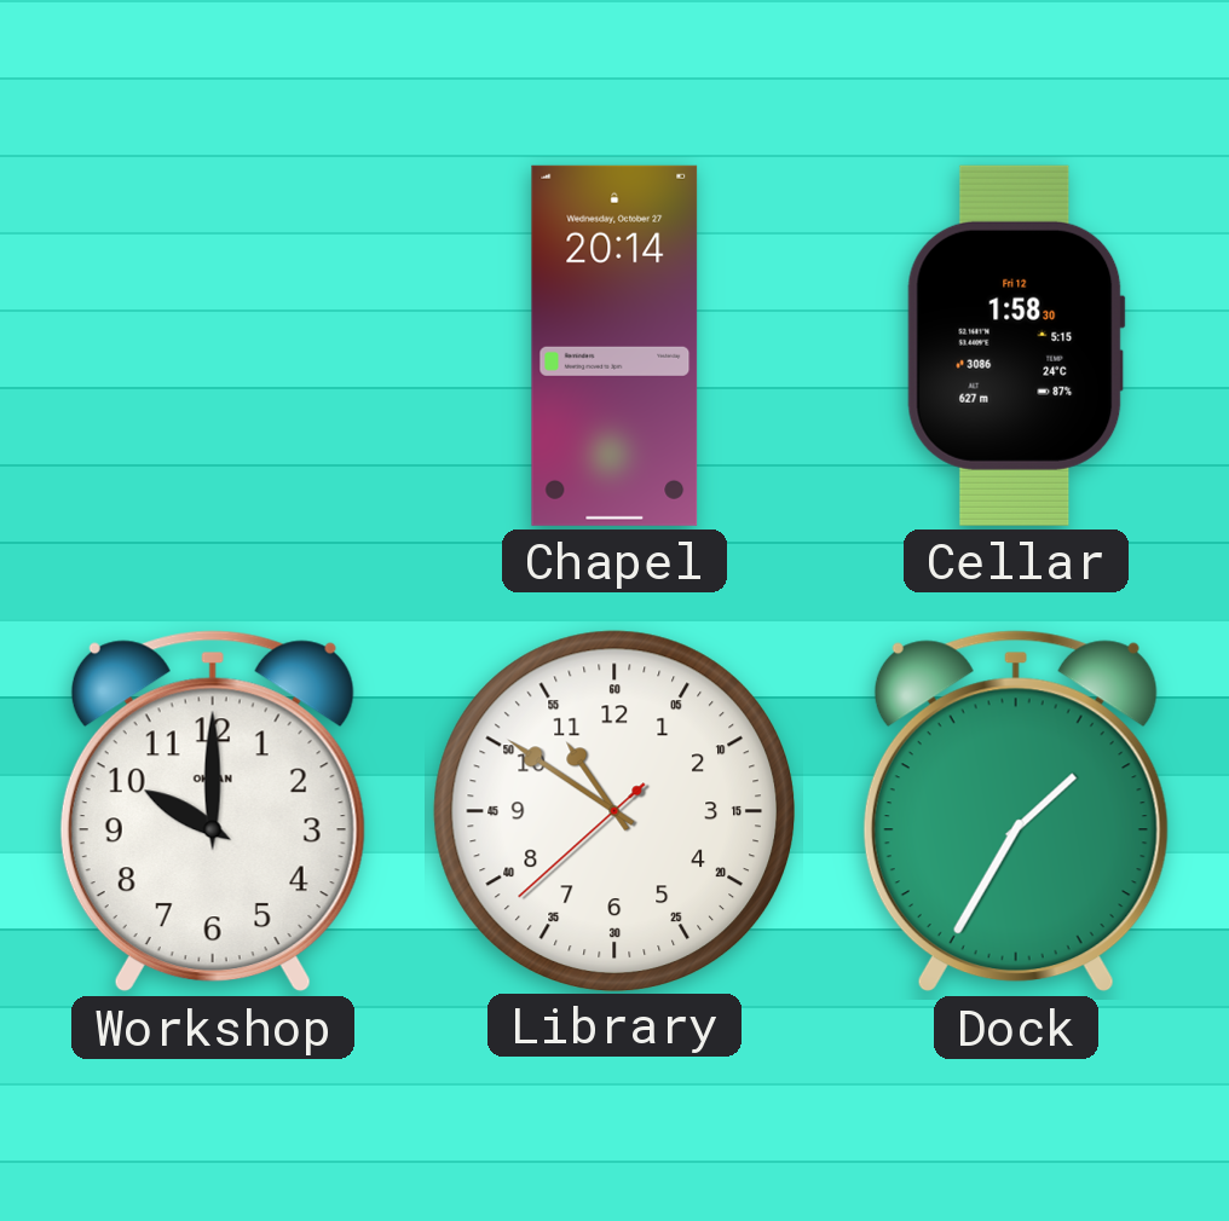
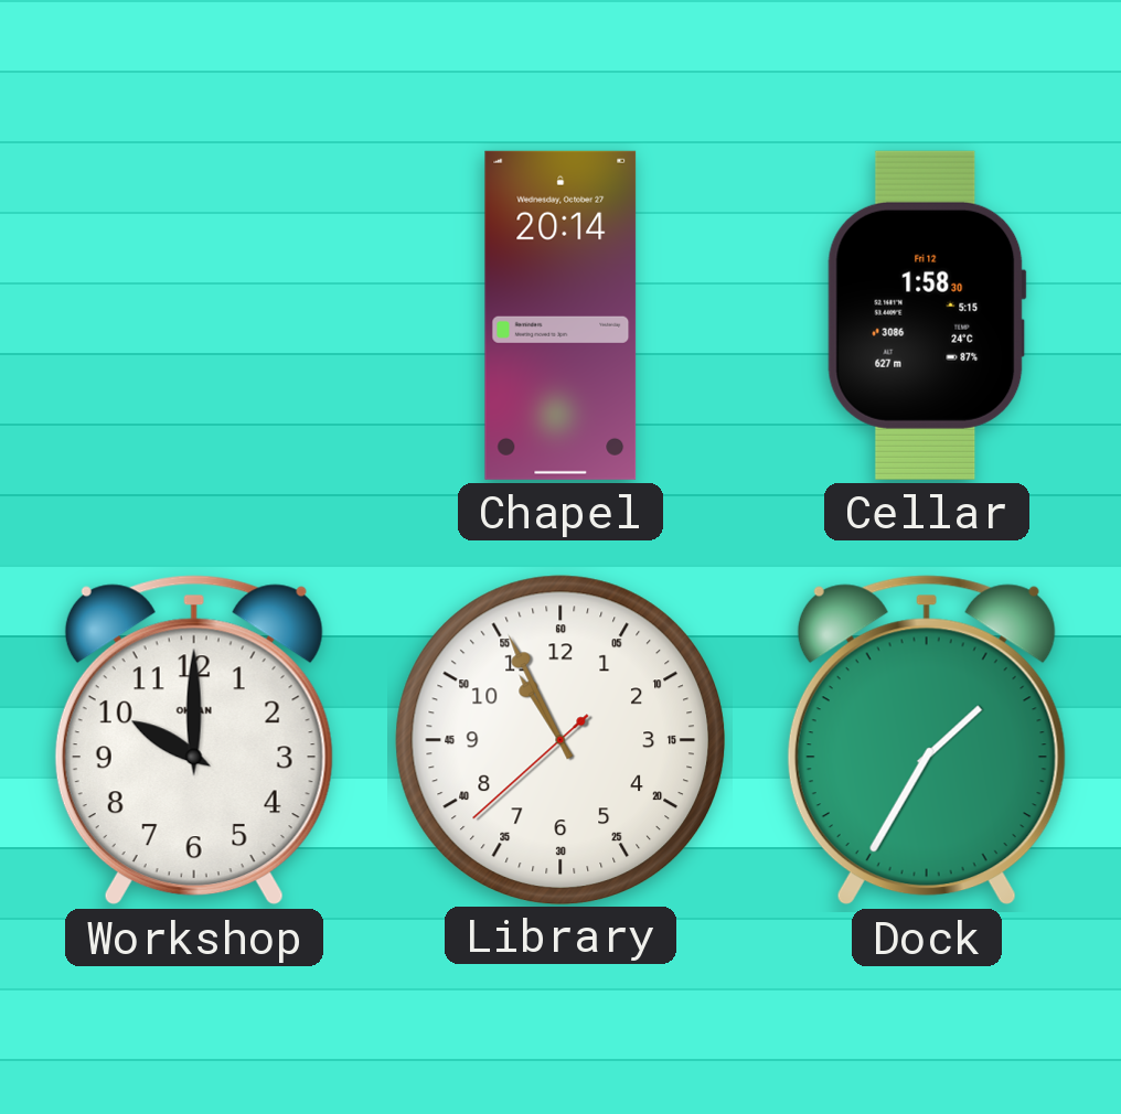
Library: 10:50 -> 10:55
